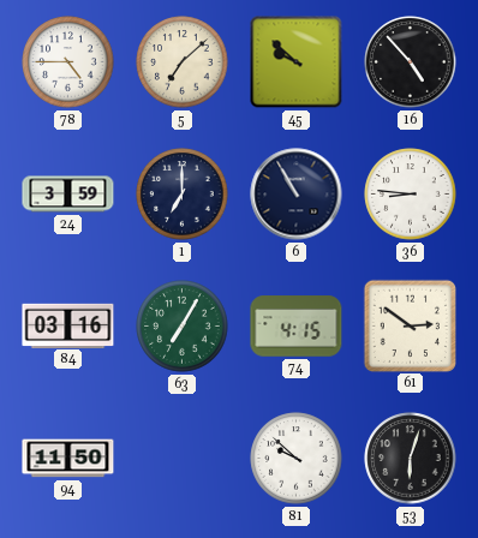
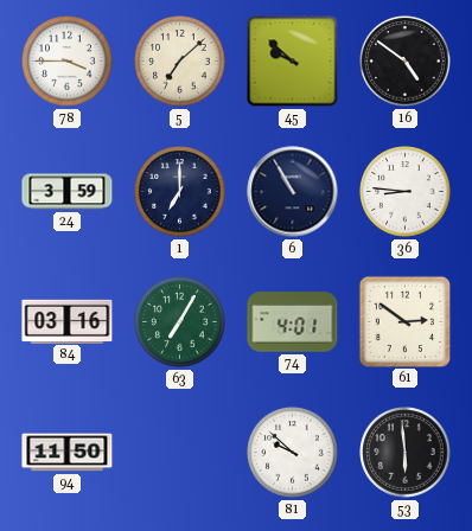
78: 4:45 -> 3:45
16: 4:53 -> 4:51
74: 4:15 -> 4:01
53: 6:03 -> 5:59
